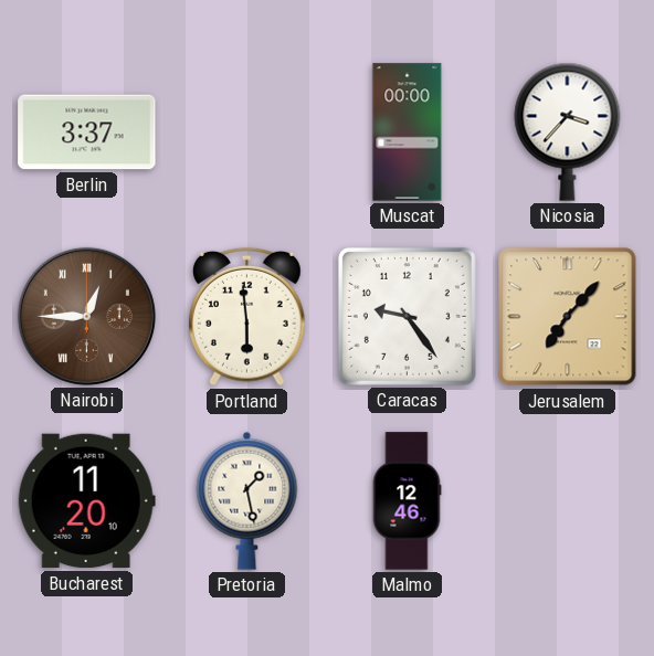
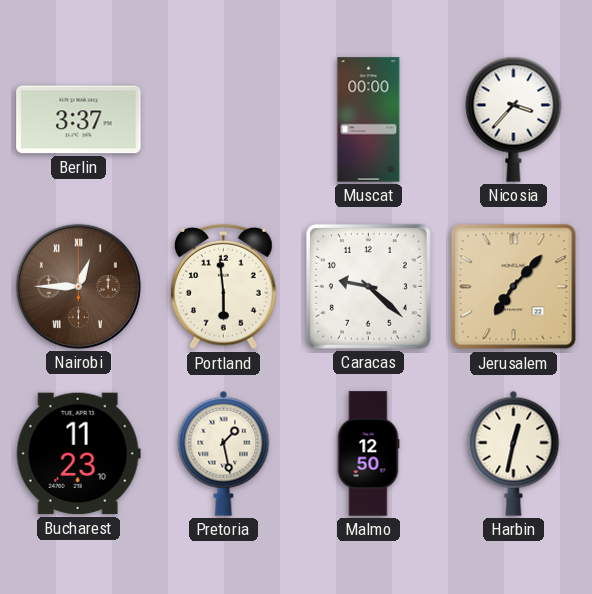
Caracas: 9:24 -> 9:22
Bucharest: 11:20 -> 11:23
Malmo: 12:46 -> 12:50
Harbin: none -> 12:32
